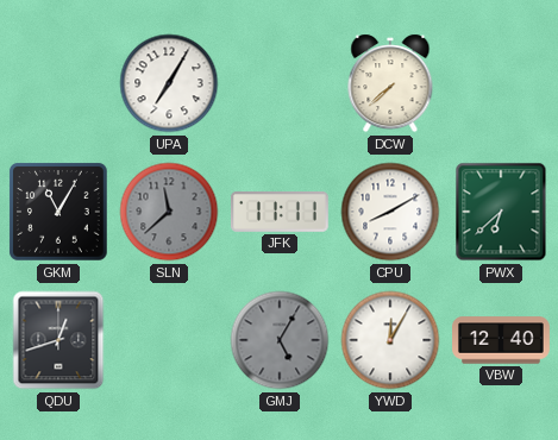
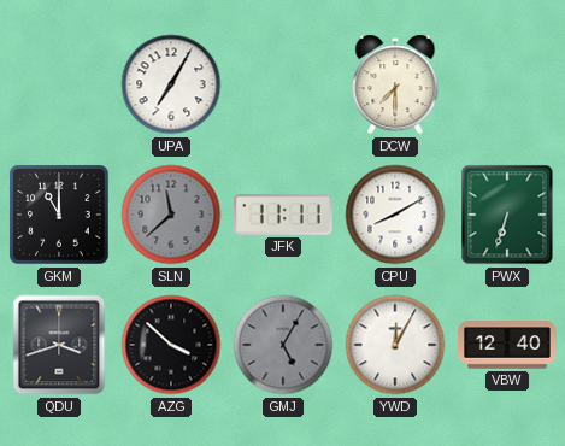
DCW: 7:38 -> 7:30
GKM: 11:05 -> 11:00
PWX: 6:38 -> 6:33
QDU: 12:42 -> 3:42
AZG: none -> 3:52
